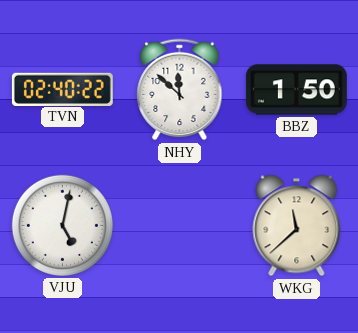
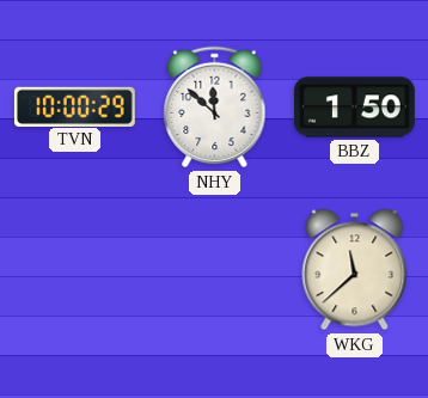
TVN: 02:40 -> 10:00
VJU: 5:02 -> none
